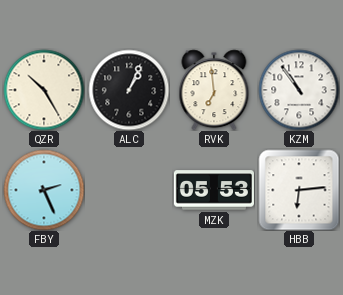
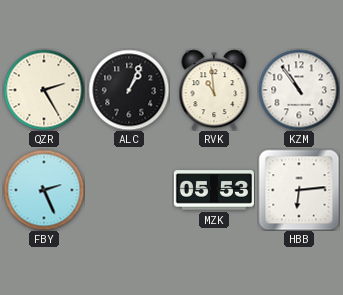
QZR: 10:25 -> 2:25
RVK: 6:59 -> 10:59
